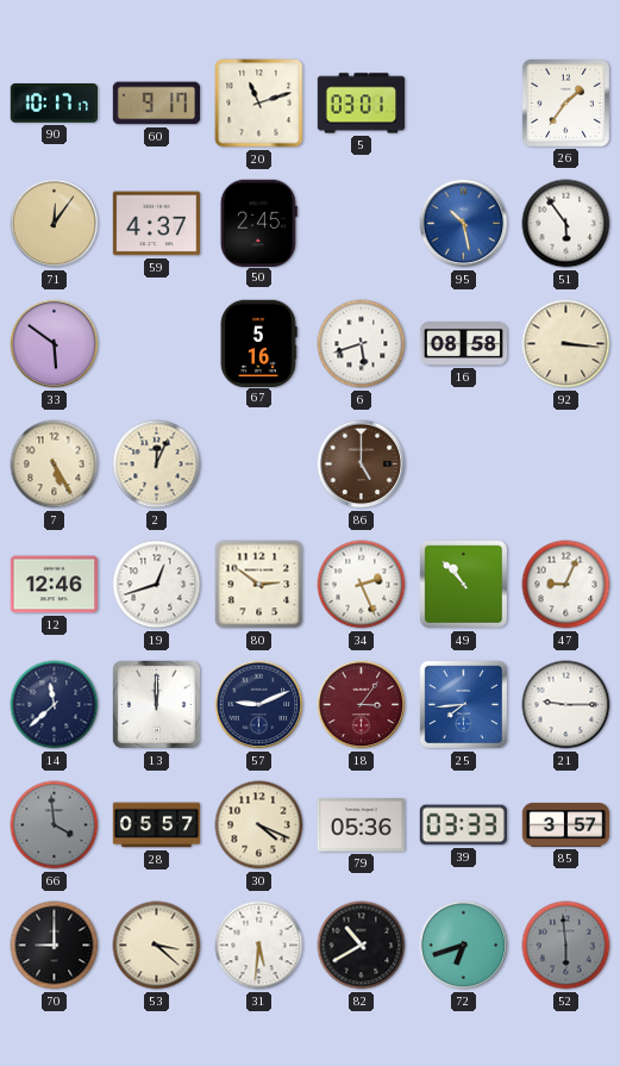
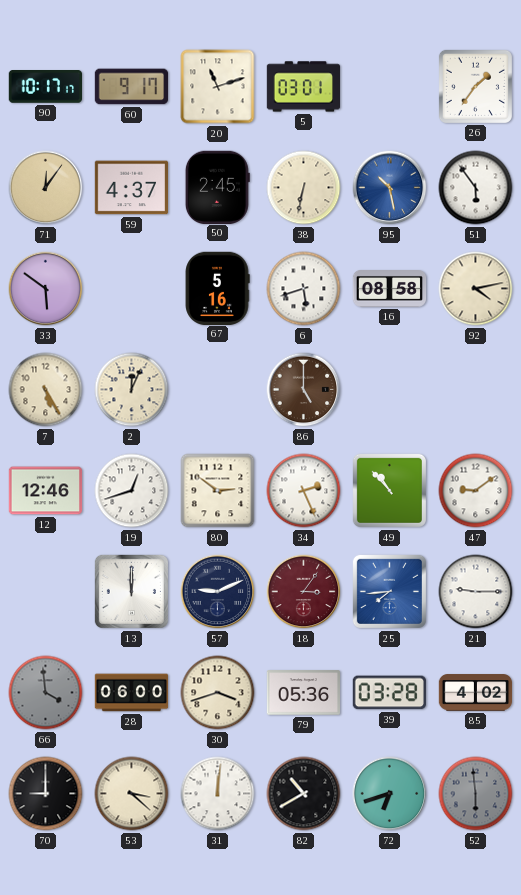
38: none -> 6:32
92: 3:16 -> 4:13
47: 9:04 -> 9:09
14: 11:38 -> none
28: 05:57 -> 06:00
30: 4:19 -> 3:42
39: 03:33 -> 03:28
85: 3:57 -> 4:02
31: 5:31 -> 12:01
